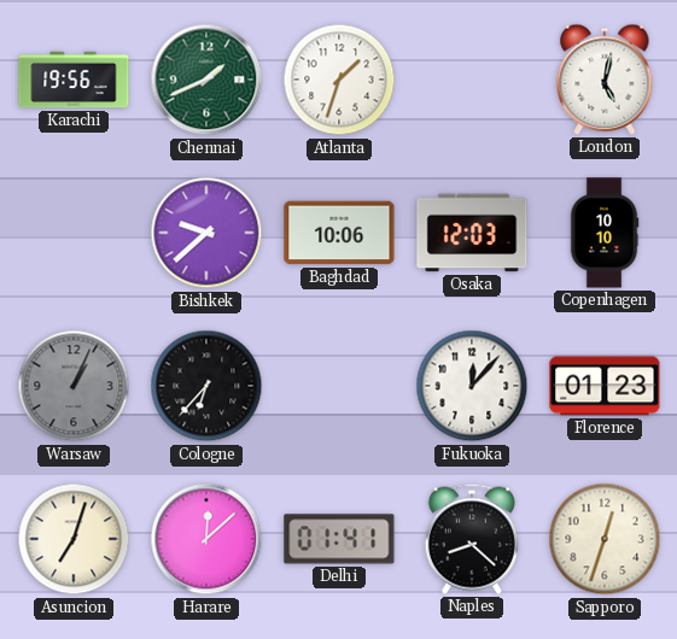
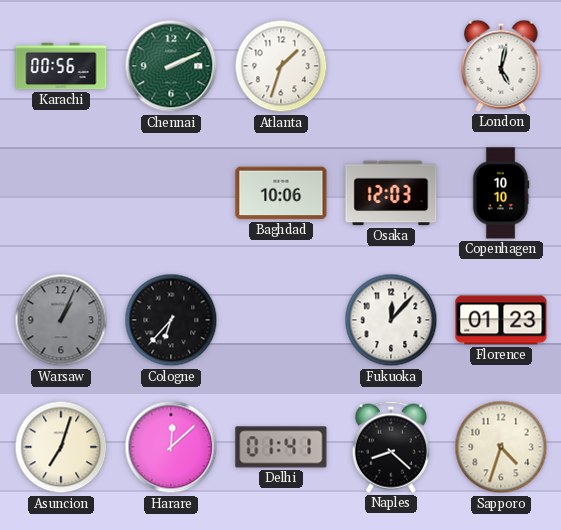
Karachi: 19:56 -> 00:56
Chennai: 1:41 -> 2:11
Bishkek: 9:38 -> none
Sapporo: 12:33 -> 4:33
